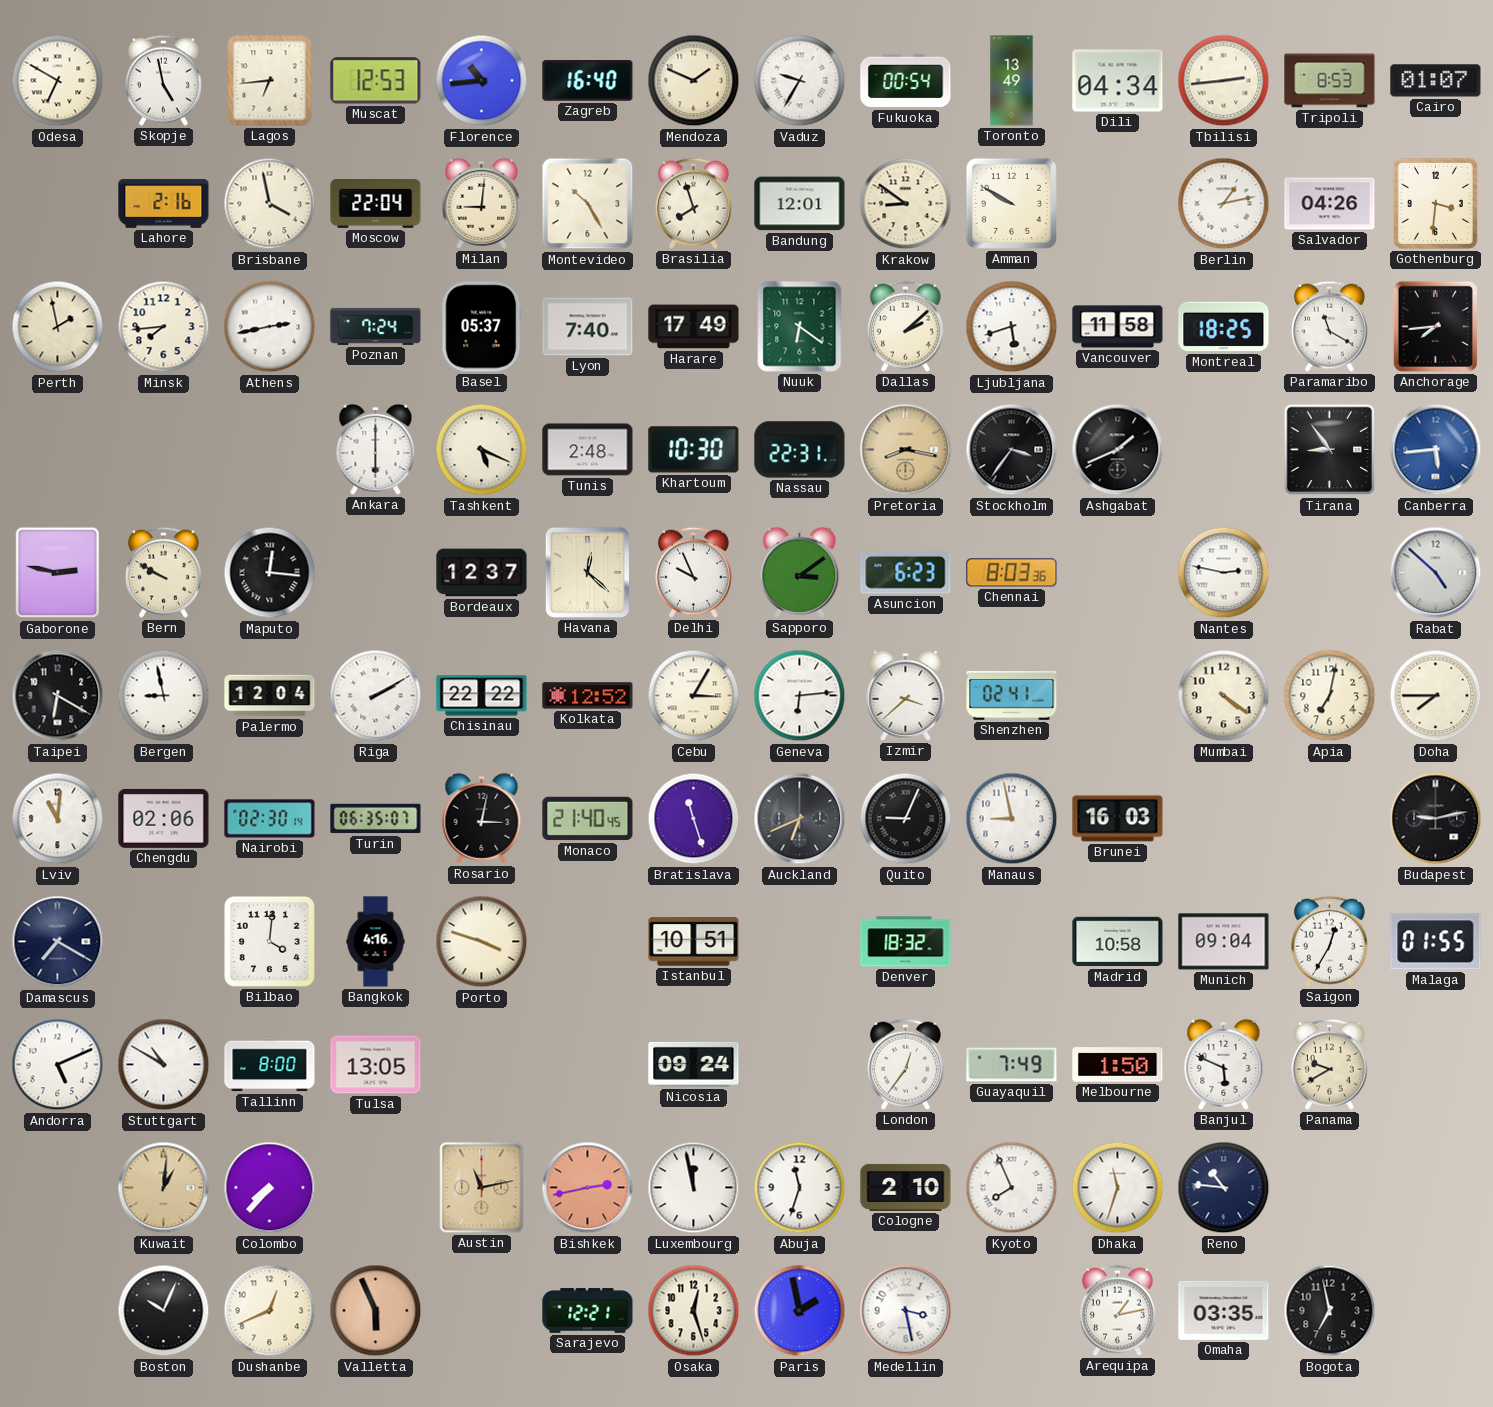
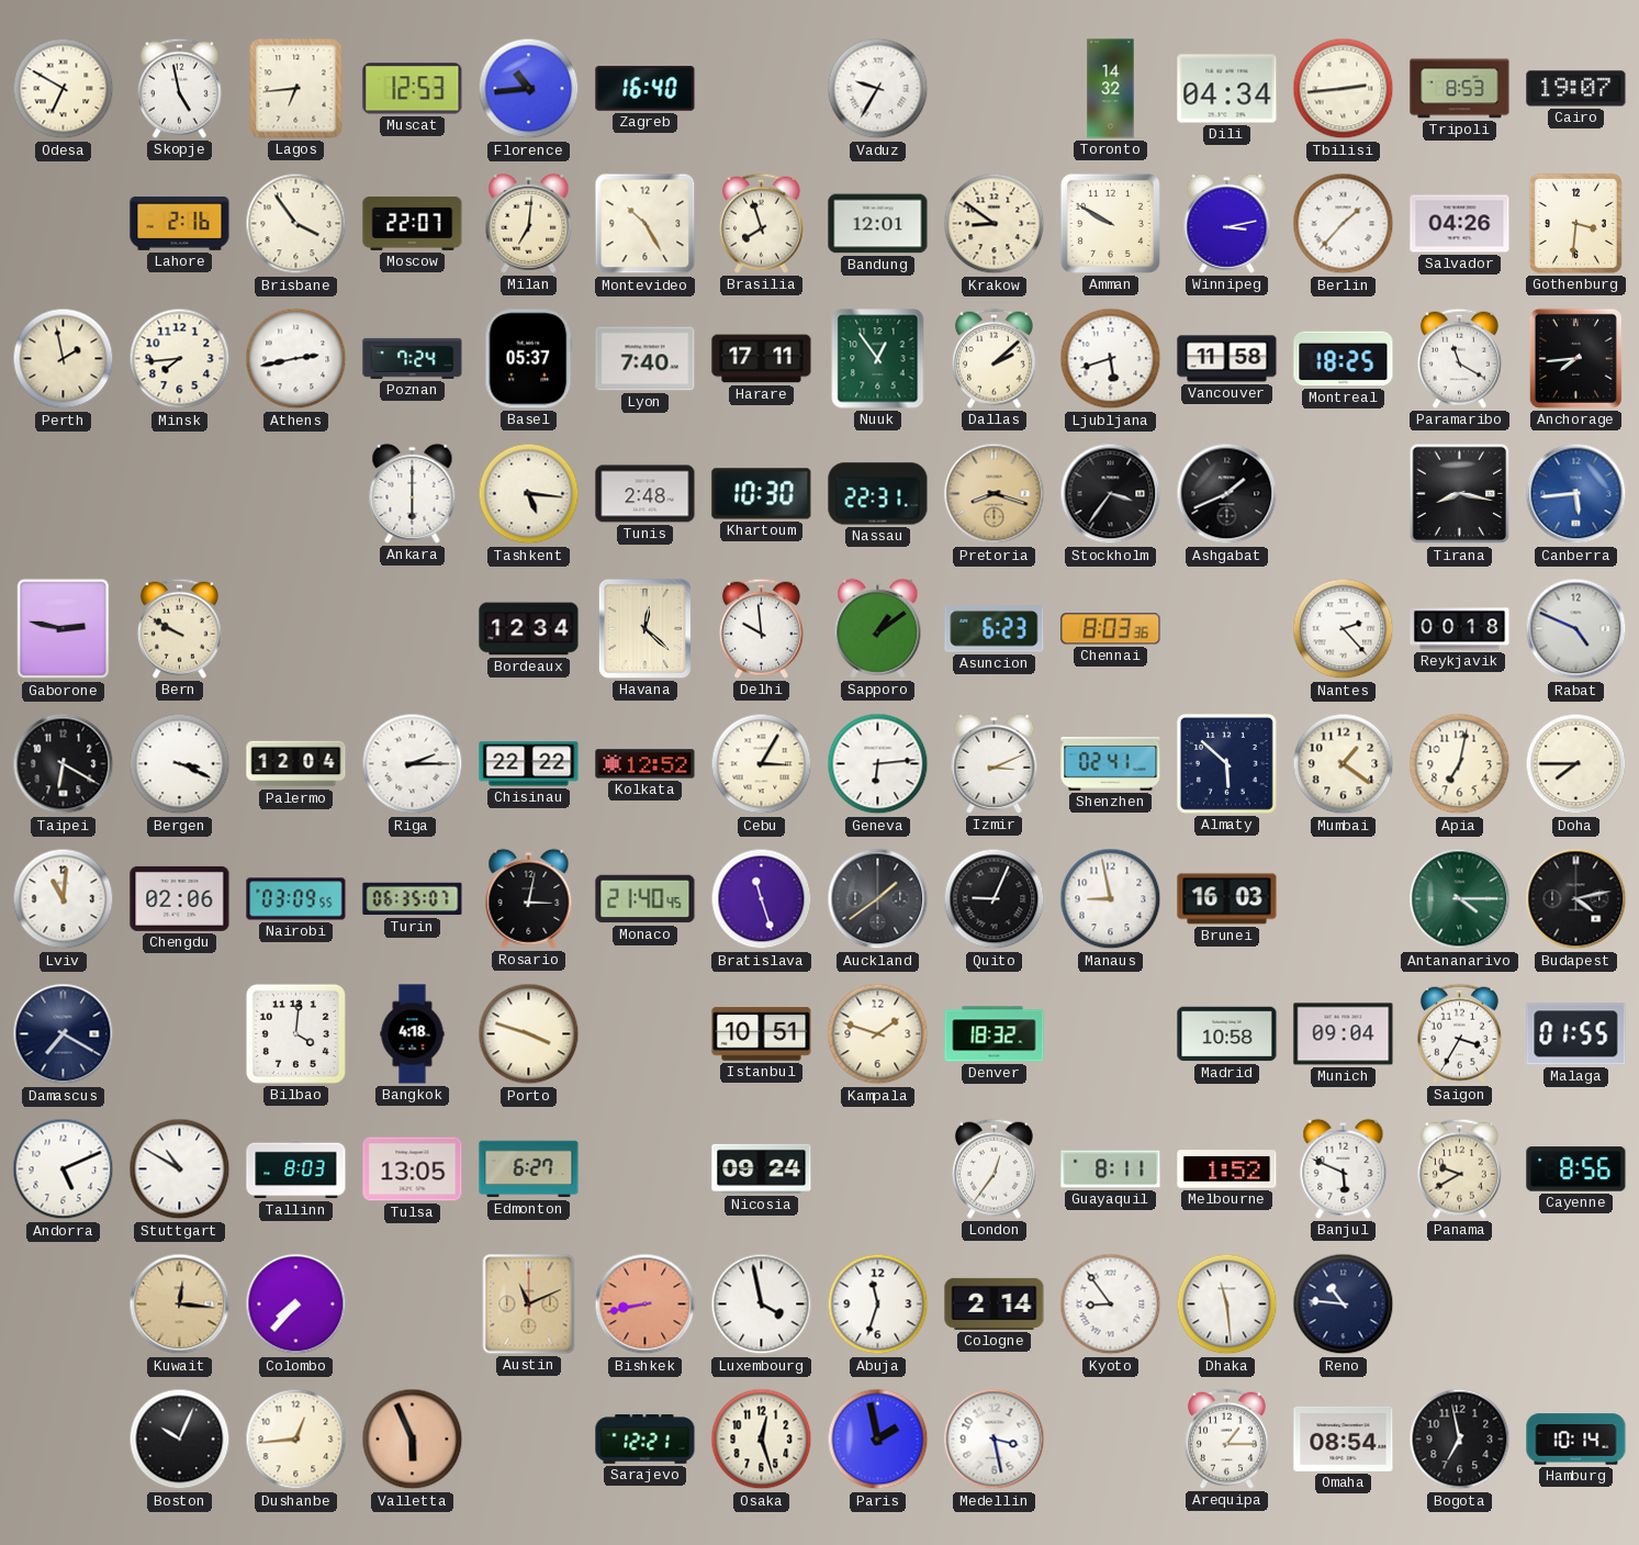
Mendoza: 1:49 -> none
Fukuoka: 00:54 -> none
Toronto: 13:49 -> 14:32
Cairo: 01:07 -> 19:07
Brisbane: 3:58 -> 3:54
Moscow: 22:04 -> 22:07
Milan: 9:01 -> 7:01
Winnipeg: none -> 3:13
Berlin: 1:13 -> 1:37
Harare: 17:49 -> 17:11
Nuuk: 6:21 -> 12:54
Tashkent: 5:19 -> 5:16
Pretoria: 8:17 -> 8:18
Tirana: 8:54 -> 8:17
Maputo: 12:16 -> none
Bordeaux: 12:37 -> 12:34
Delhi: 9:56 -> 9:59
Sapporo: 3:09 -> 1:09
Nantes: 2:47 -> 2:23
Reykjavik: none -> 00:18
Rabat: 4:52 -> 4:49
Bergen: 8:58 -> 3:19
Riga: 2:10 -> 2:15
Izmir: 3:38 -> 3:11
Almaty: none -> 5:52
Mumbai: 4:21 -> 1:21
Nairobi: 02:30 -> 03:09
Auckland: 6:41 -> 1:39
Antananarivo: none -> 4:15
Budapest: 9:13 -> 4:13
Bangkok: 4:16 -> 4:18
Kampala: none -> 1:48
Saigon: 12:35 -> 3:35
Tallinn: 8:00 -> 8:03
Edmonton: none -> 6:27
Guayaquil: 7:49 -> 8:11
Melbourne: 1:50 -> 1:52
Cayenne: none -> 8:56
Kuwait: 1:01 -> 12:16
Austin: 11:13 -> 11:11
Bishkek: 2:43 -> 8:43
Luxembourg: 11:58 -> 3:58
Cologne: 2:10 -> 2:14
Kyoto: 7:56 -> 8:54
Dhaka: 11:33 -> 11:29
Dushanbe: 12:41 -> 12:44
Arequipa: 1:13 -> 1:15
Omaha: 03:35 -> 08:54
Hamburg: none -> 10:14
